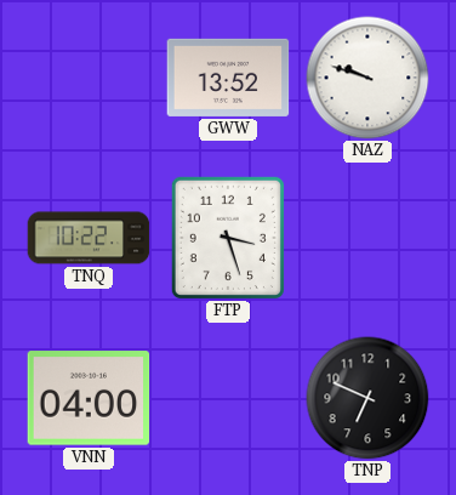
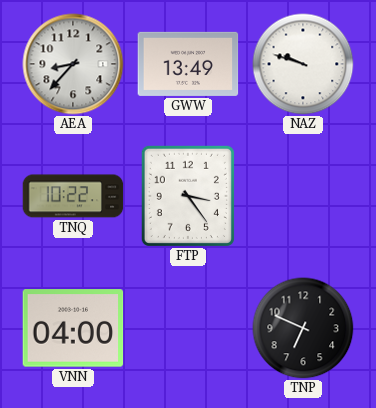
AEA: none -> 8:37
GWW: 13:52 -> 13:49
FTP: 3:27 -> 3:24
